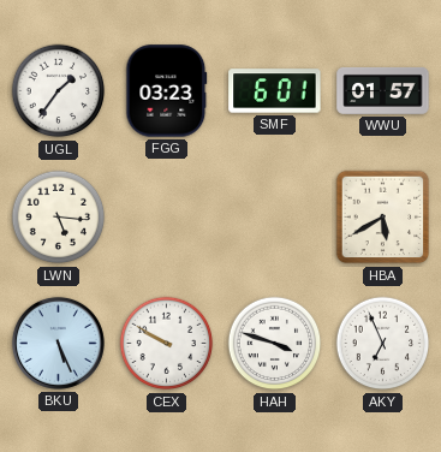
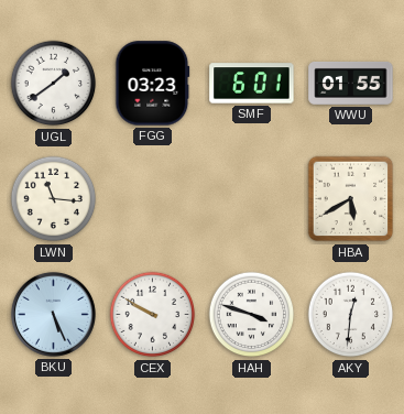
UGL: 1:36 -> 1:39
WWU: 01:57 -> 01:55
LWN: 5:16 -> 11:16
AKY: 6:56 -> 12:31
